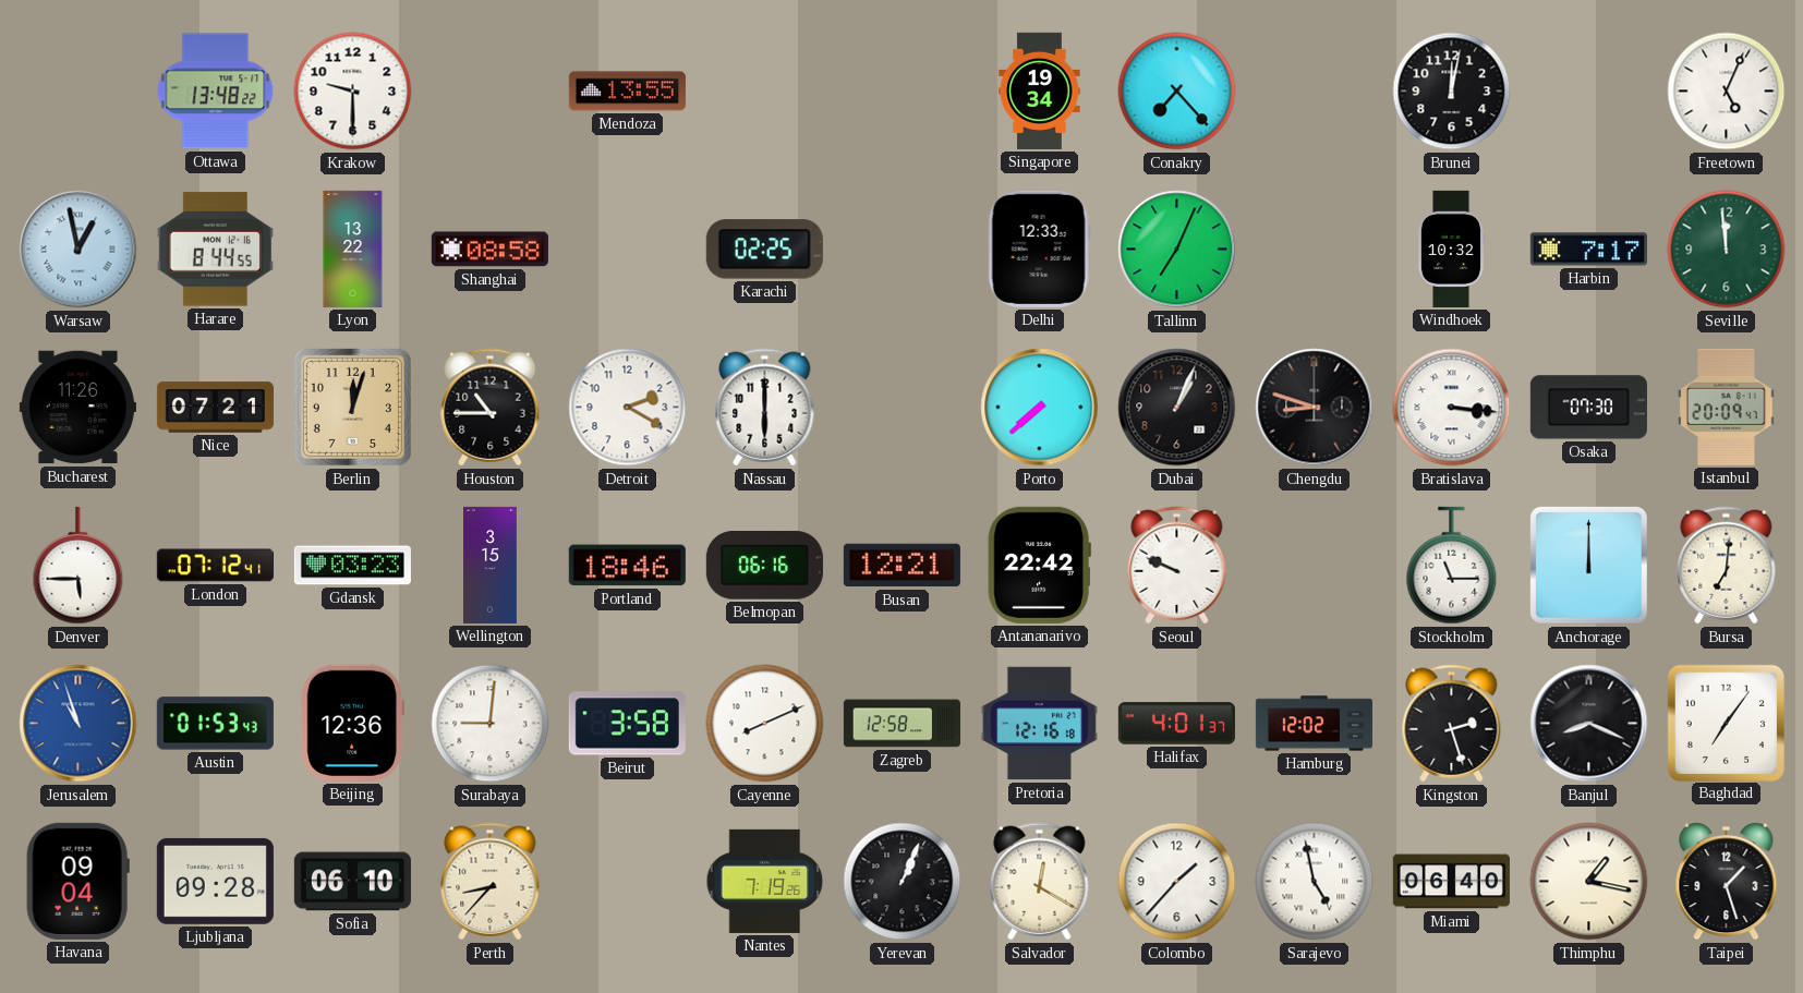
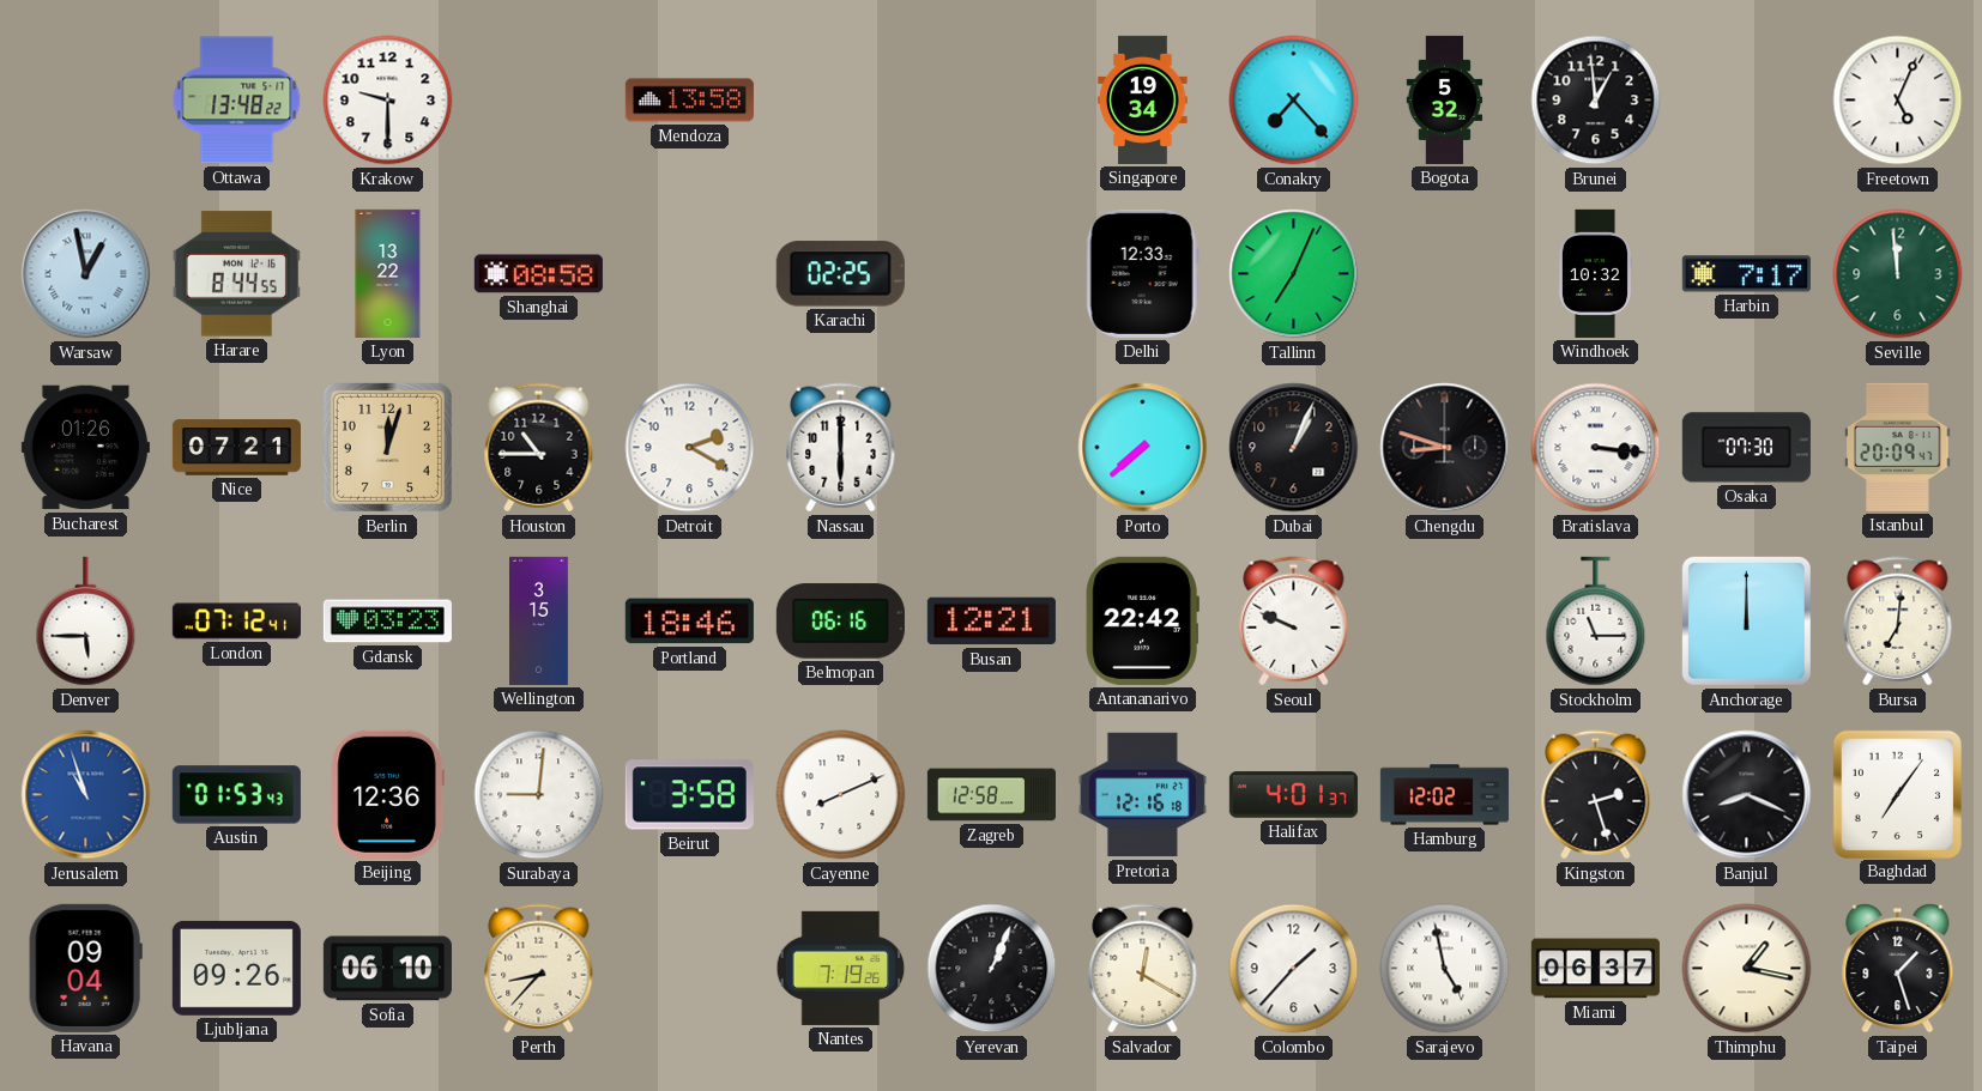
Mendoza: 13:55 -> 13:58
Bogota: none -> 5:32
Brunei: 12:02 -> 12:59
Bucharest: 11:26 -> 01:26
Ljubljana: 09:28 -> 09:26
Miami: 06:40 -> 06:37
